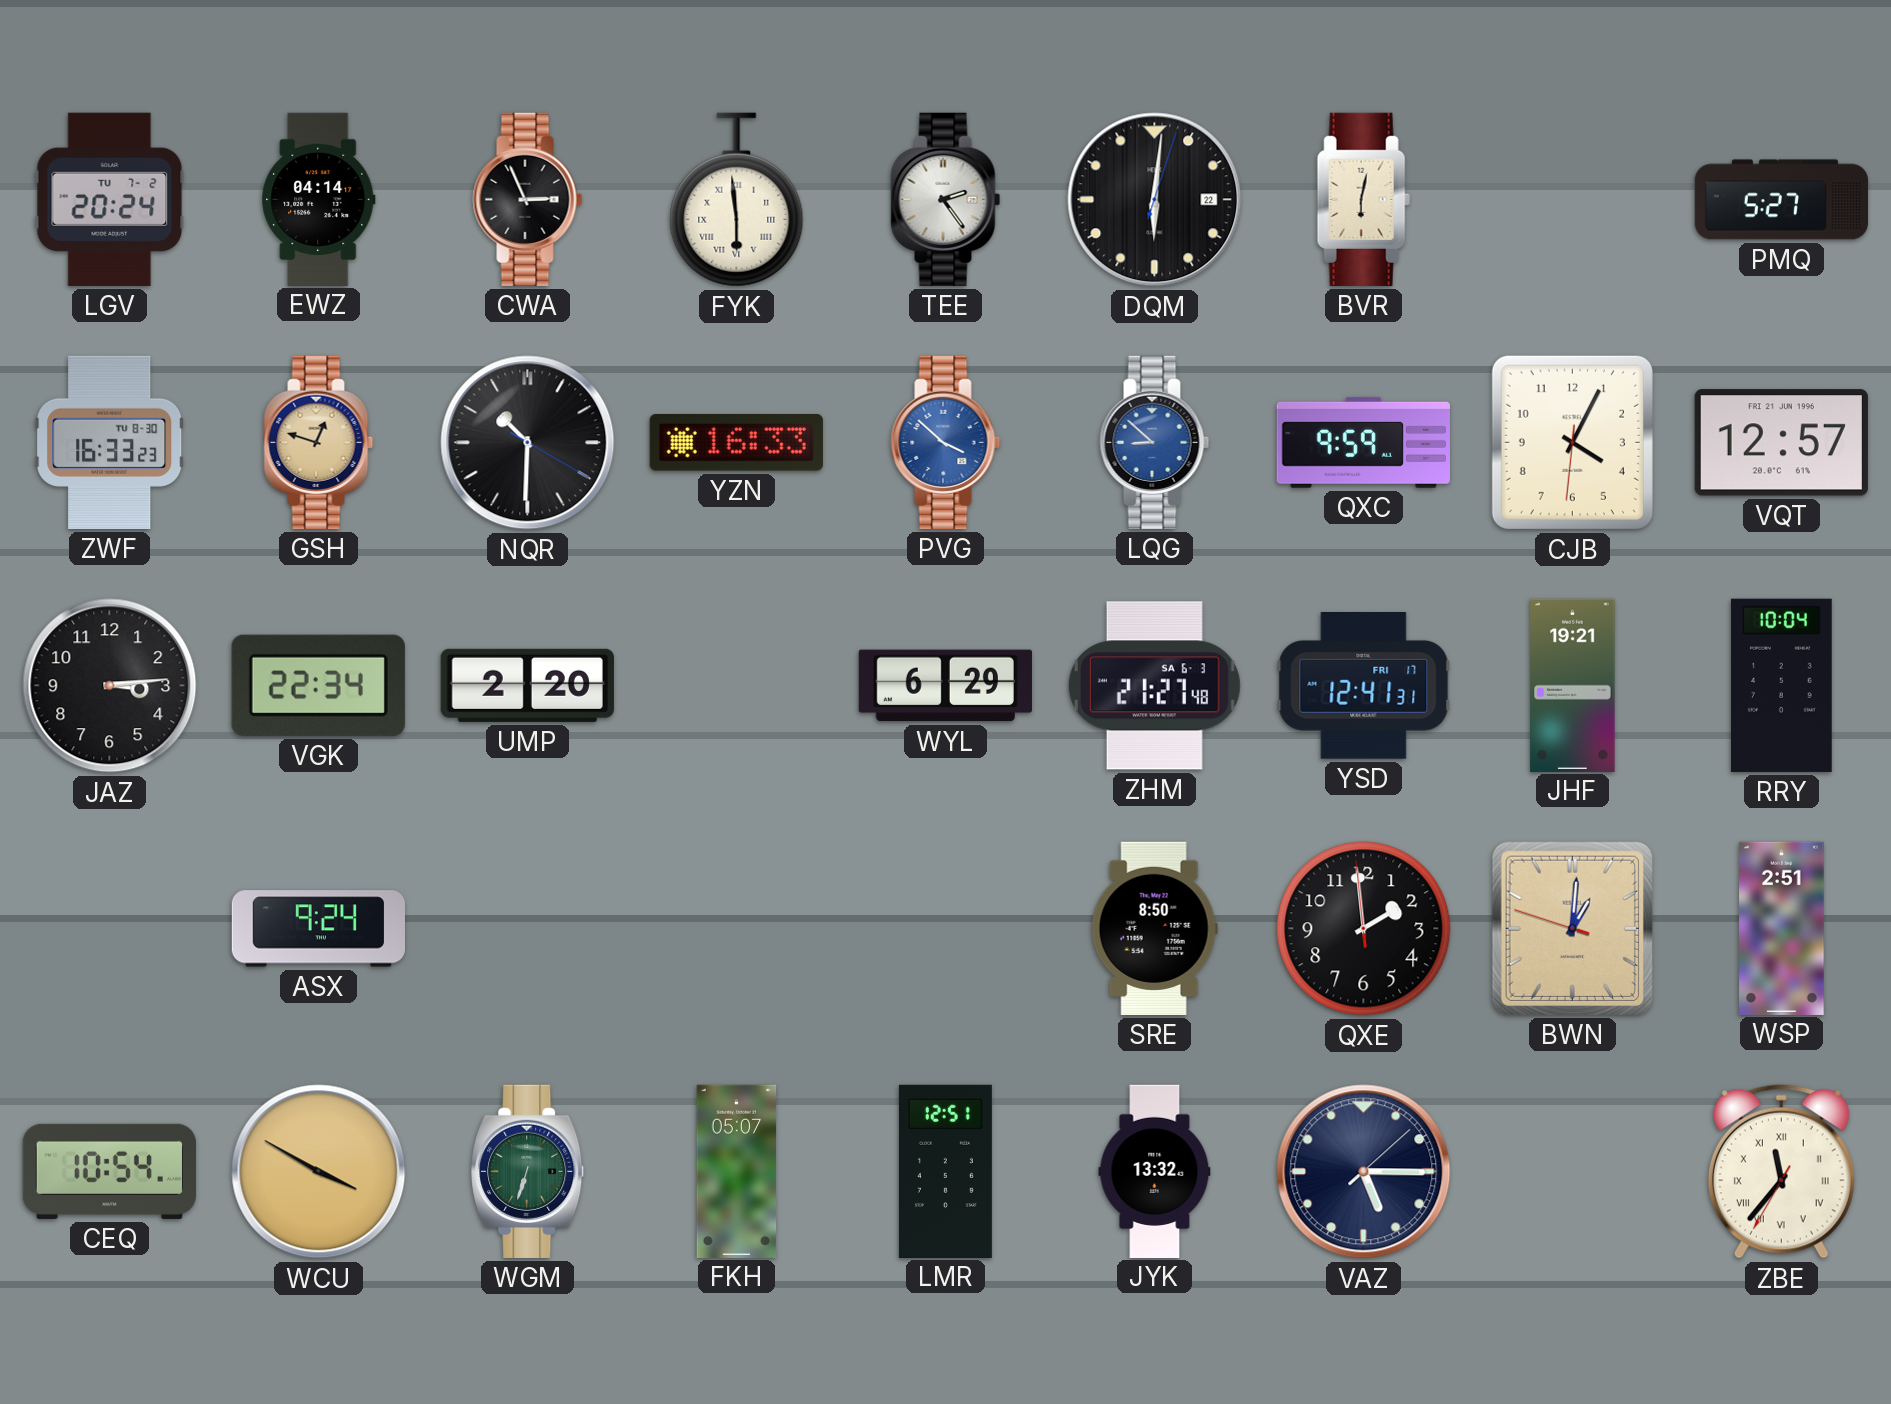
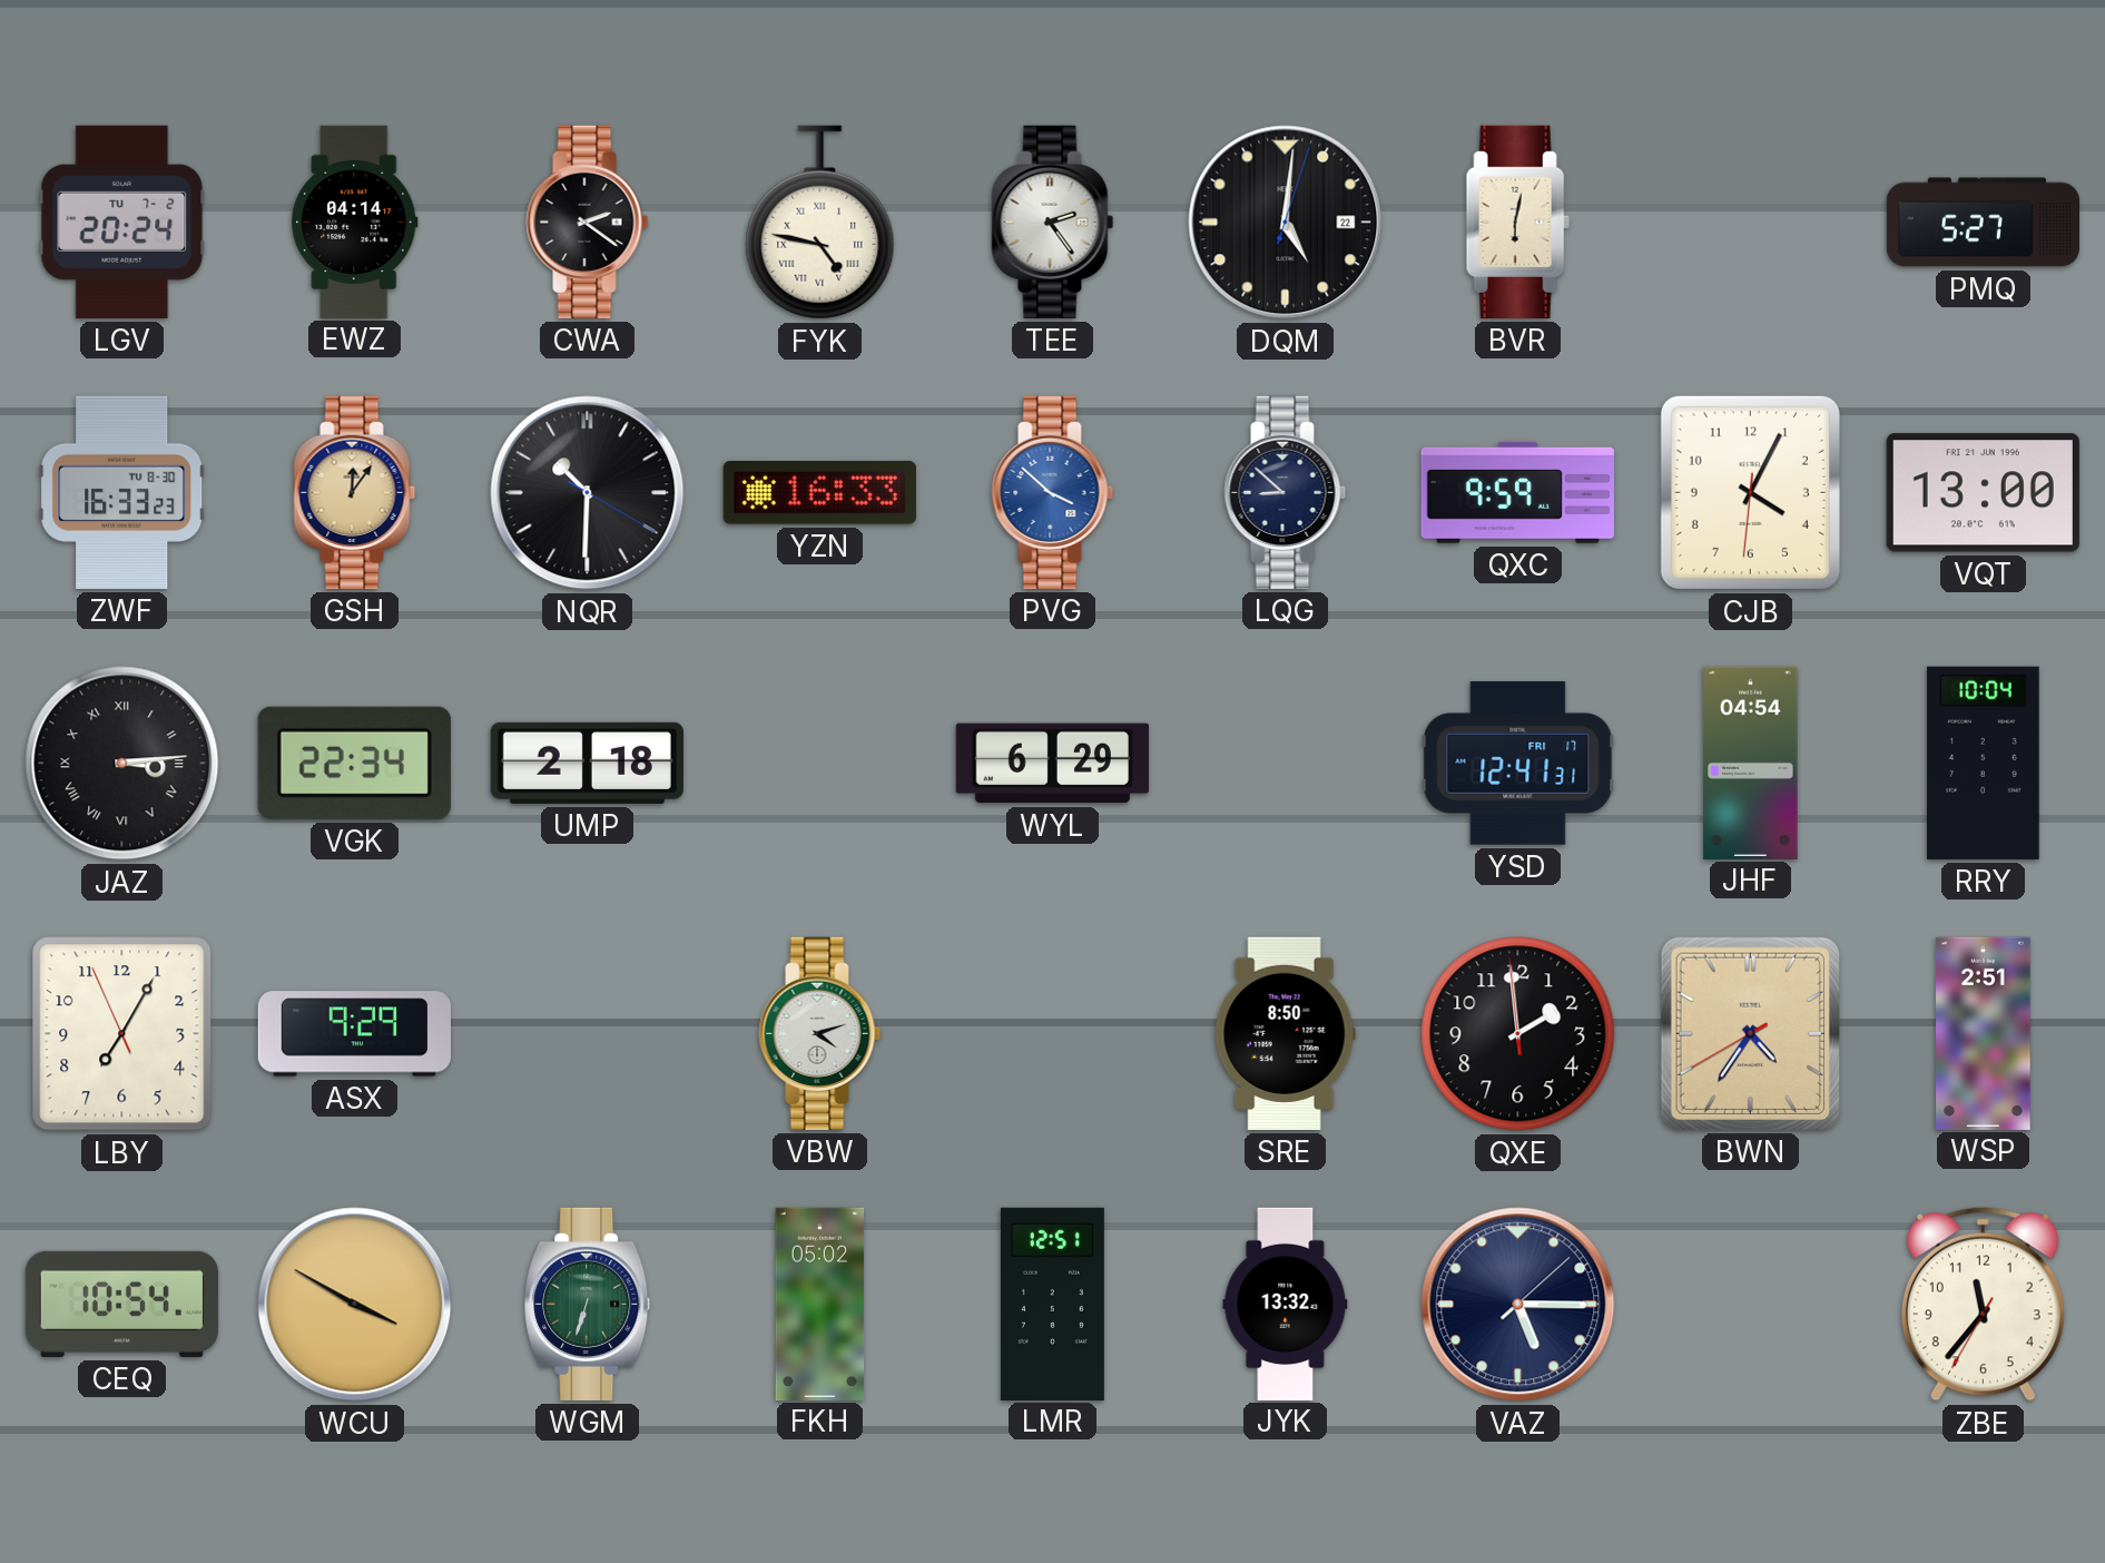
CWA: 2:56 -> 2:21
FYK: 5:59 -> 4:47
DQM: 6:01 -> 5:01
GSH: 12:48 -> 12:06
LQG dial: blue -> navy
VQT: 12:57 -> 13:00
JAZ numerals: Arabic -> Roman
UMP: 2:20 -> 2:18
ZHM: 21:27 -> none
JHF: 19:21 -> 04:54
LBY: none -> 7:04
ASX: 9:24 -> 9:29
VBW: none -> 4:12
BWN: 1:00 -> 4:35
FKH: 05:07 -> 05:02
ZBE numerals: Roman -> Arabic
